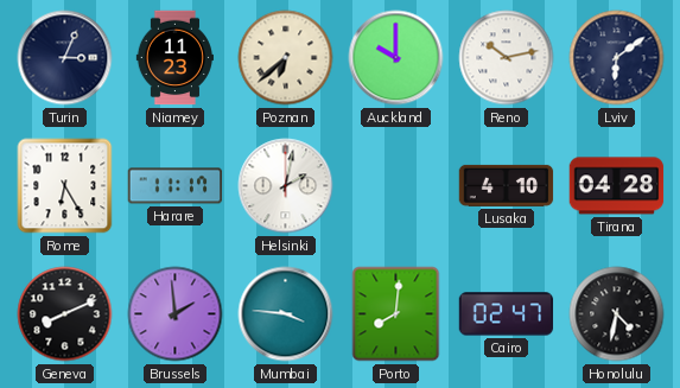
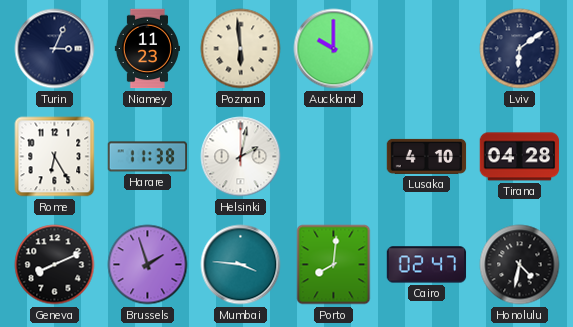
Poznan: 6:38 -> 5:59
Reno: 10:13 -> none
Harare: 11:17 -> 11:38
Brussels: 1:59 -> 1:57
